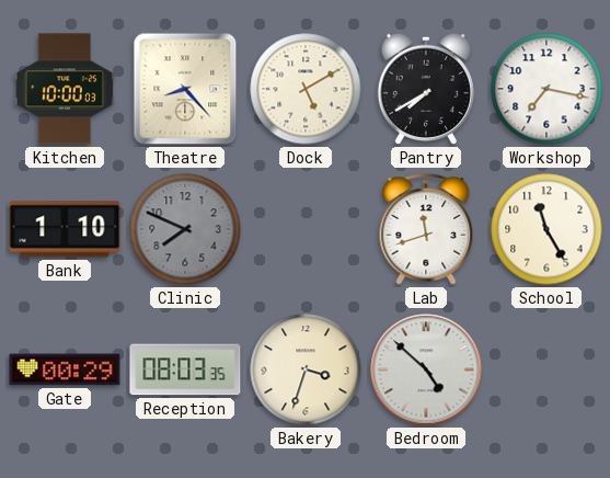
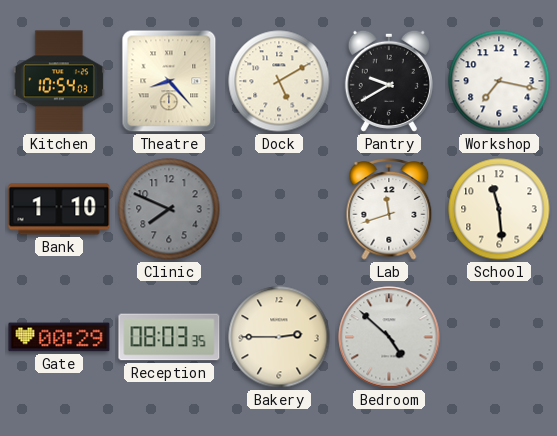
Kitchen: 10:00 -> 10:54
Pantry: 7:40 -> 9:40
School: 11:25 -> 11:29
Bakery: 3:33 -> 2:45
